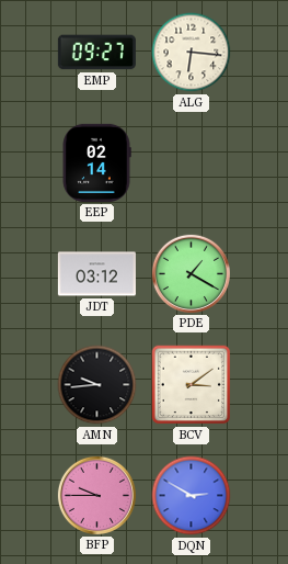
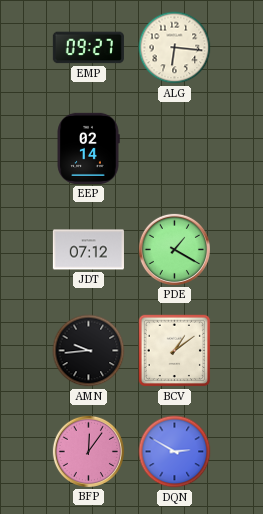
JDT: 03:12 -> 07:12
BCV: 3:09 -> 1:09
BFP: 9:45 -> 12:06
